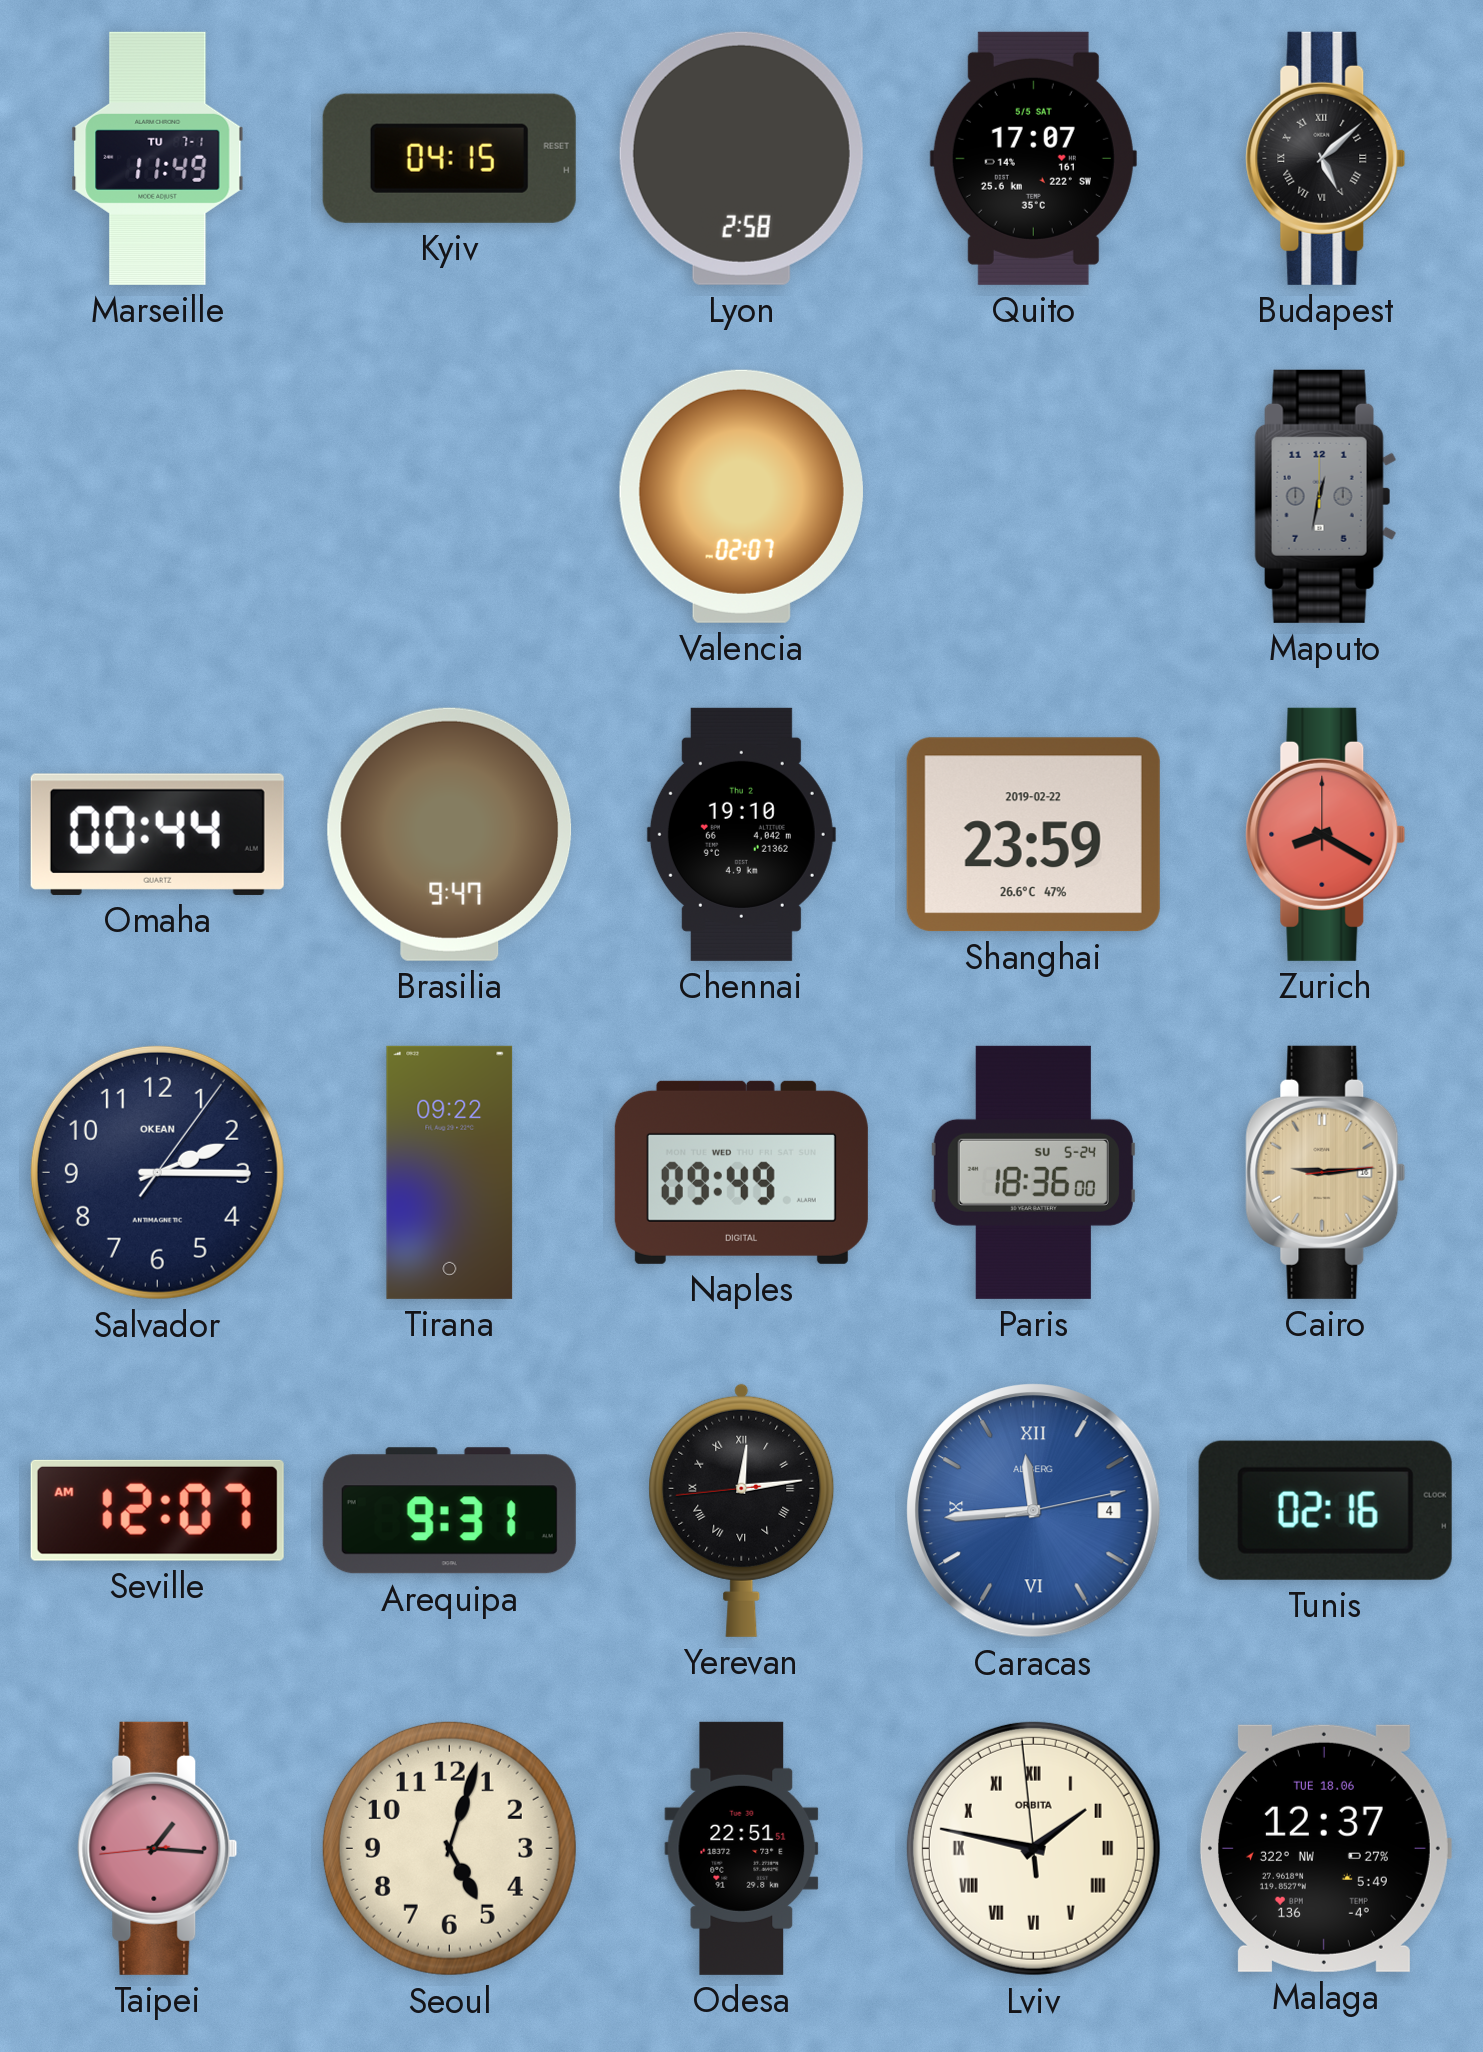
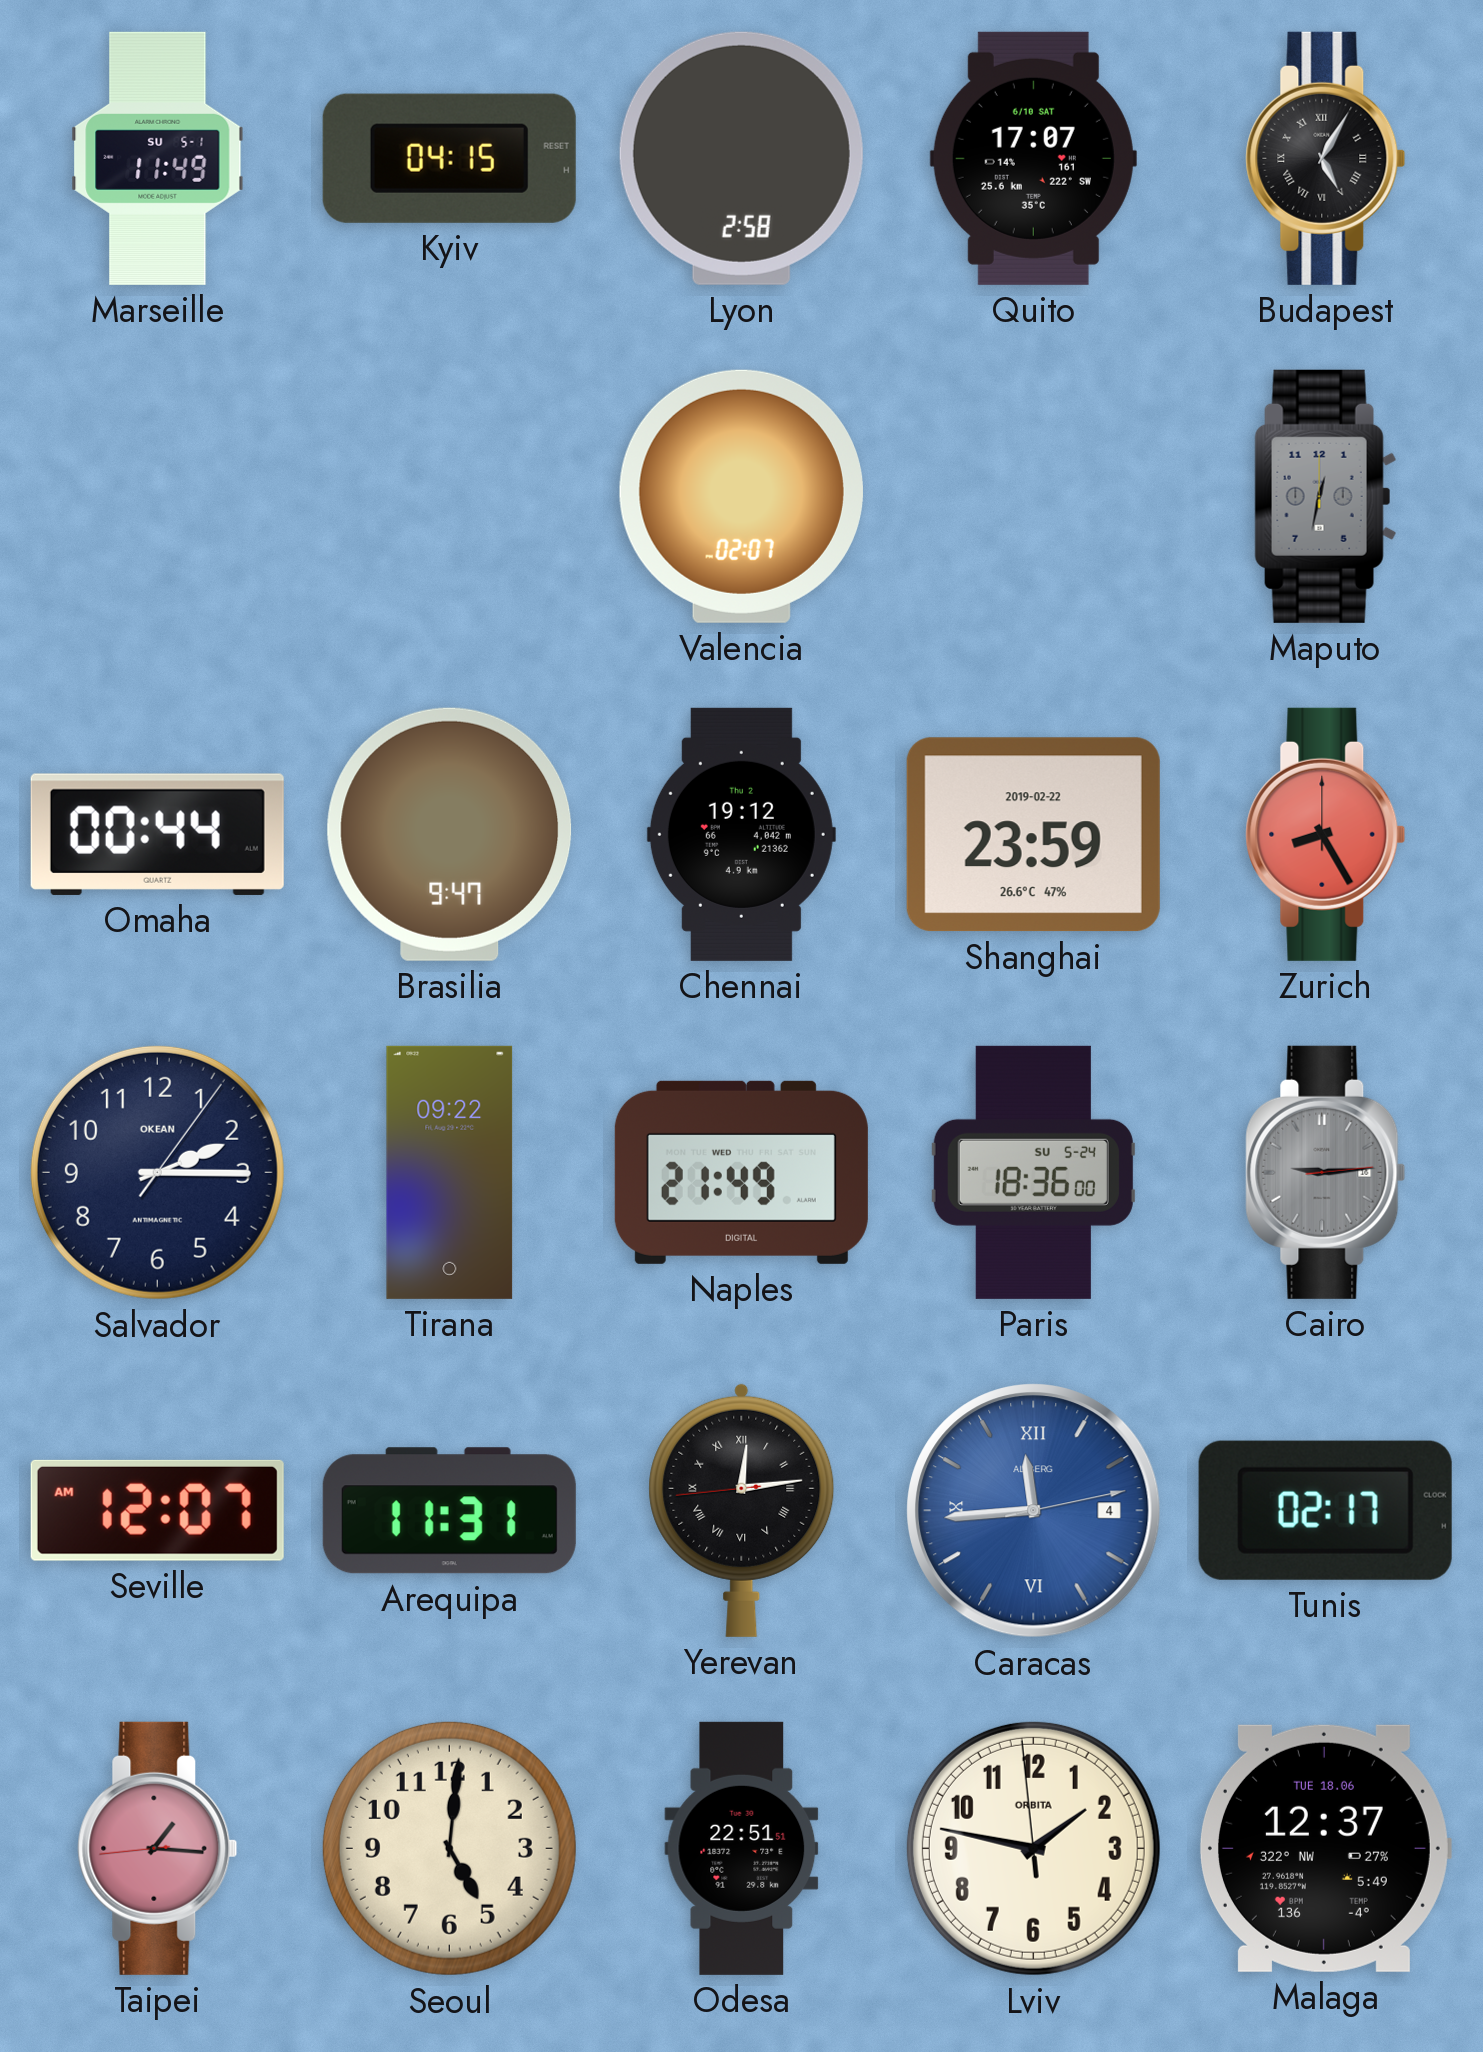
Marseille date: TU 7-1 -> SU 5-1
Quito date: 5/5 SAT -> 6/10 SAT
Budapest: 5:08 -> 5:05
Chennai: 19:10 -> 19:12
Zurich: 8:20 -> 8:25
Naples: 09:49 -> 21:49
Cairo dial: champagne -> grey
Arequipa: 9:31 -> 11:31
Tunis: 02:16 -> 02:17
Seoul: 5:03 -> 5:01
Lviv numerals: Roman -> Arabic
